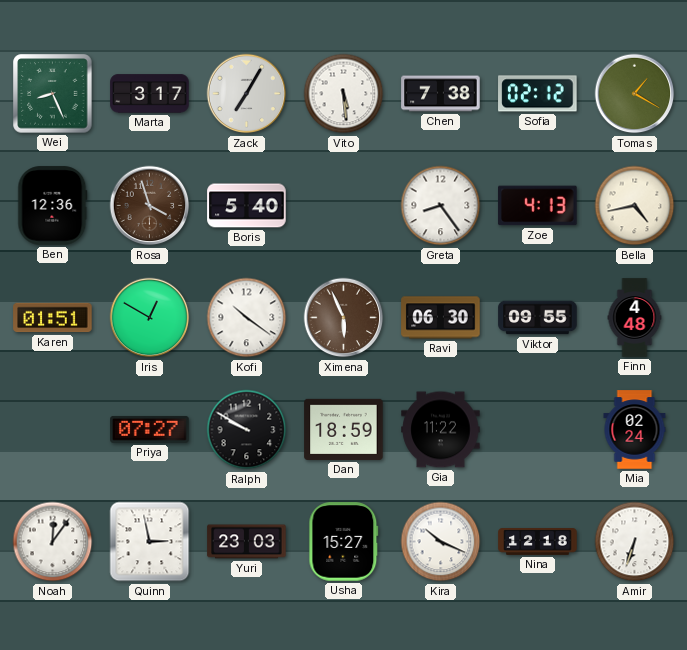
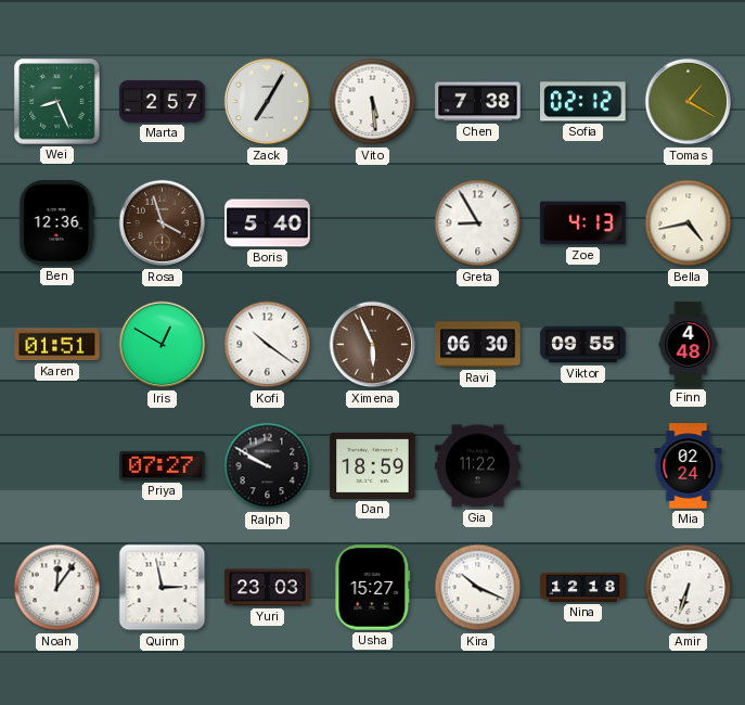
Marta: 3:17 -> 2:57
Greta: 8:24 -> 8:55
